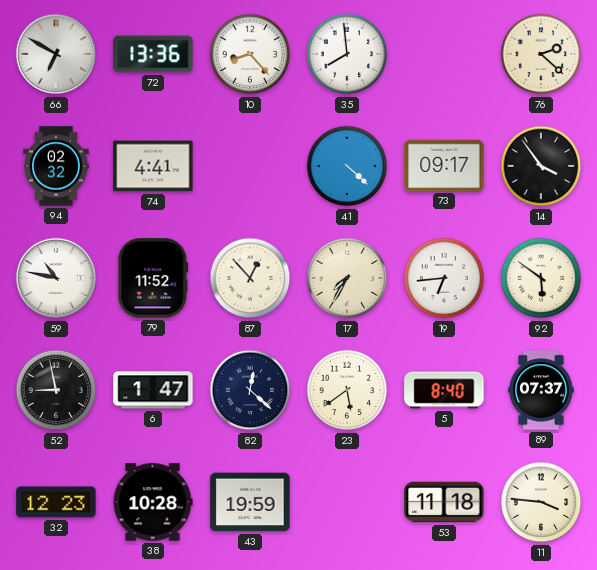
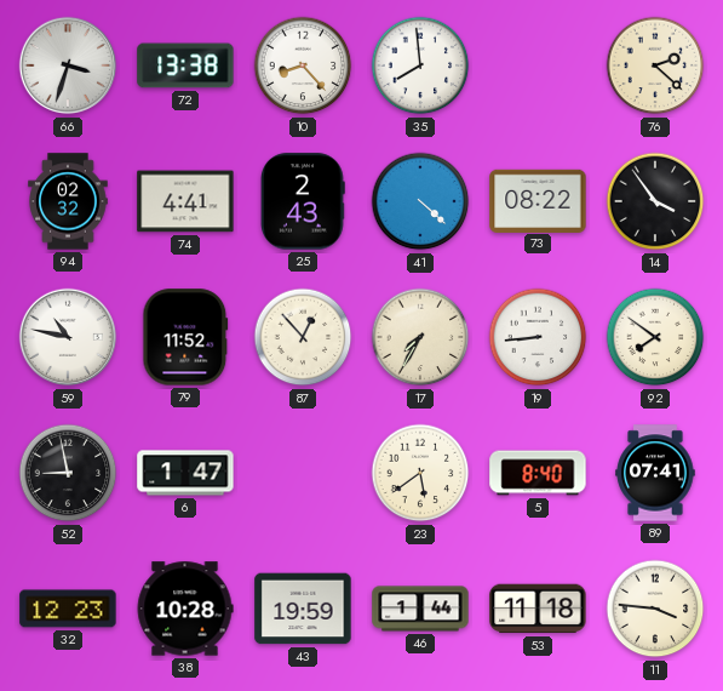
66: 6:50 -> 3:33
72: 13:36 -> 13:38
25: none -> 2:43
73: 09:17 -> 08:22
19: 6:44 -> 8:44
92: 5:51 -> 7:51
82: 12:22 -> none
89: 07:37 -> 07:41
46: none -> 1:44
